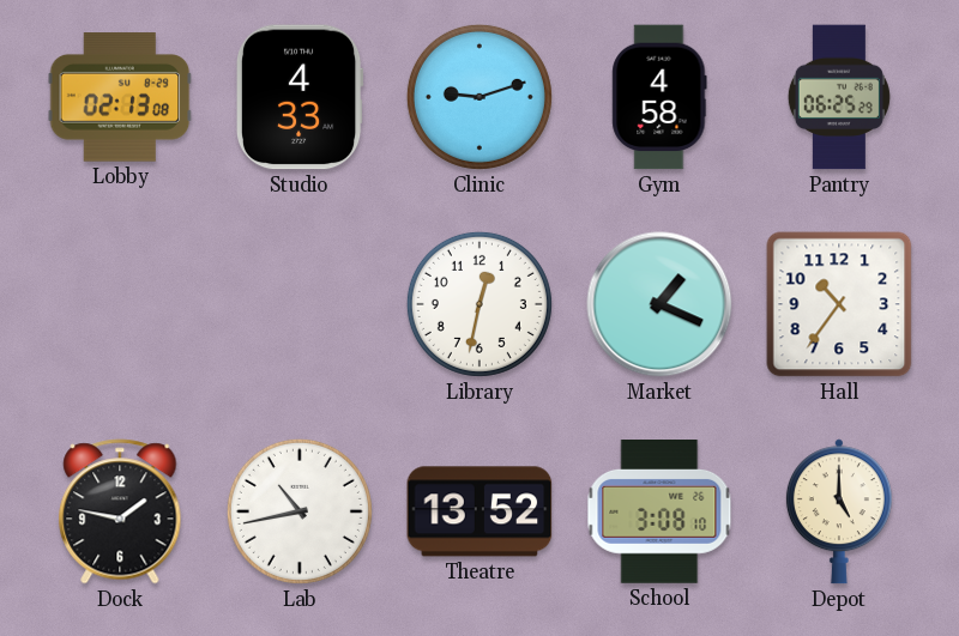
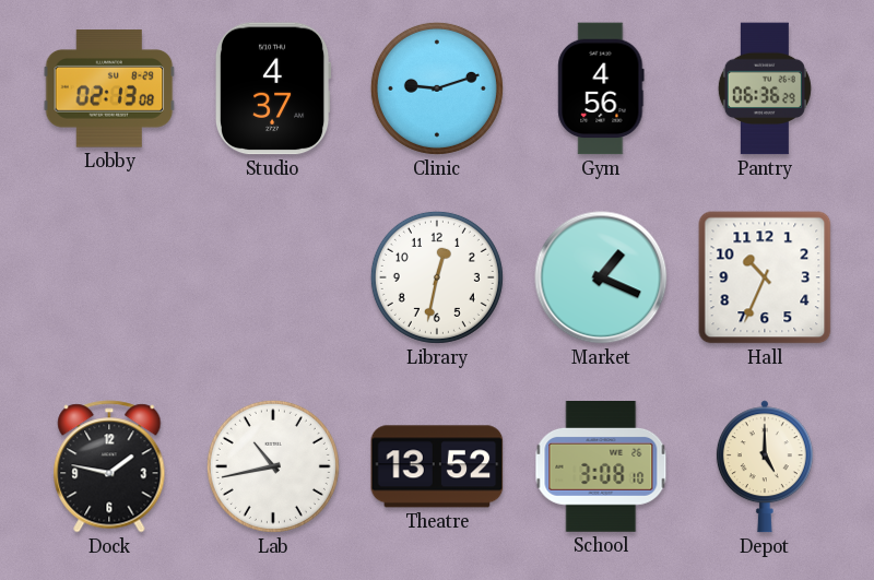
Studio: 4:33 -> 4:37
Gym: 4:58 -> 4:56
Pantry: 06:25 -> 06:36
Hall: 10:36 -> 10:34
